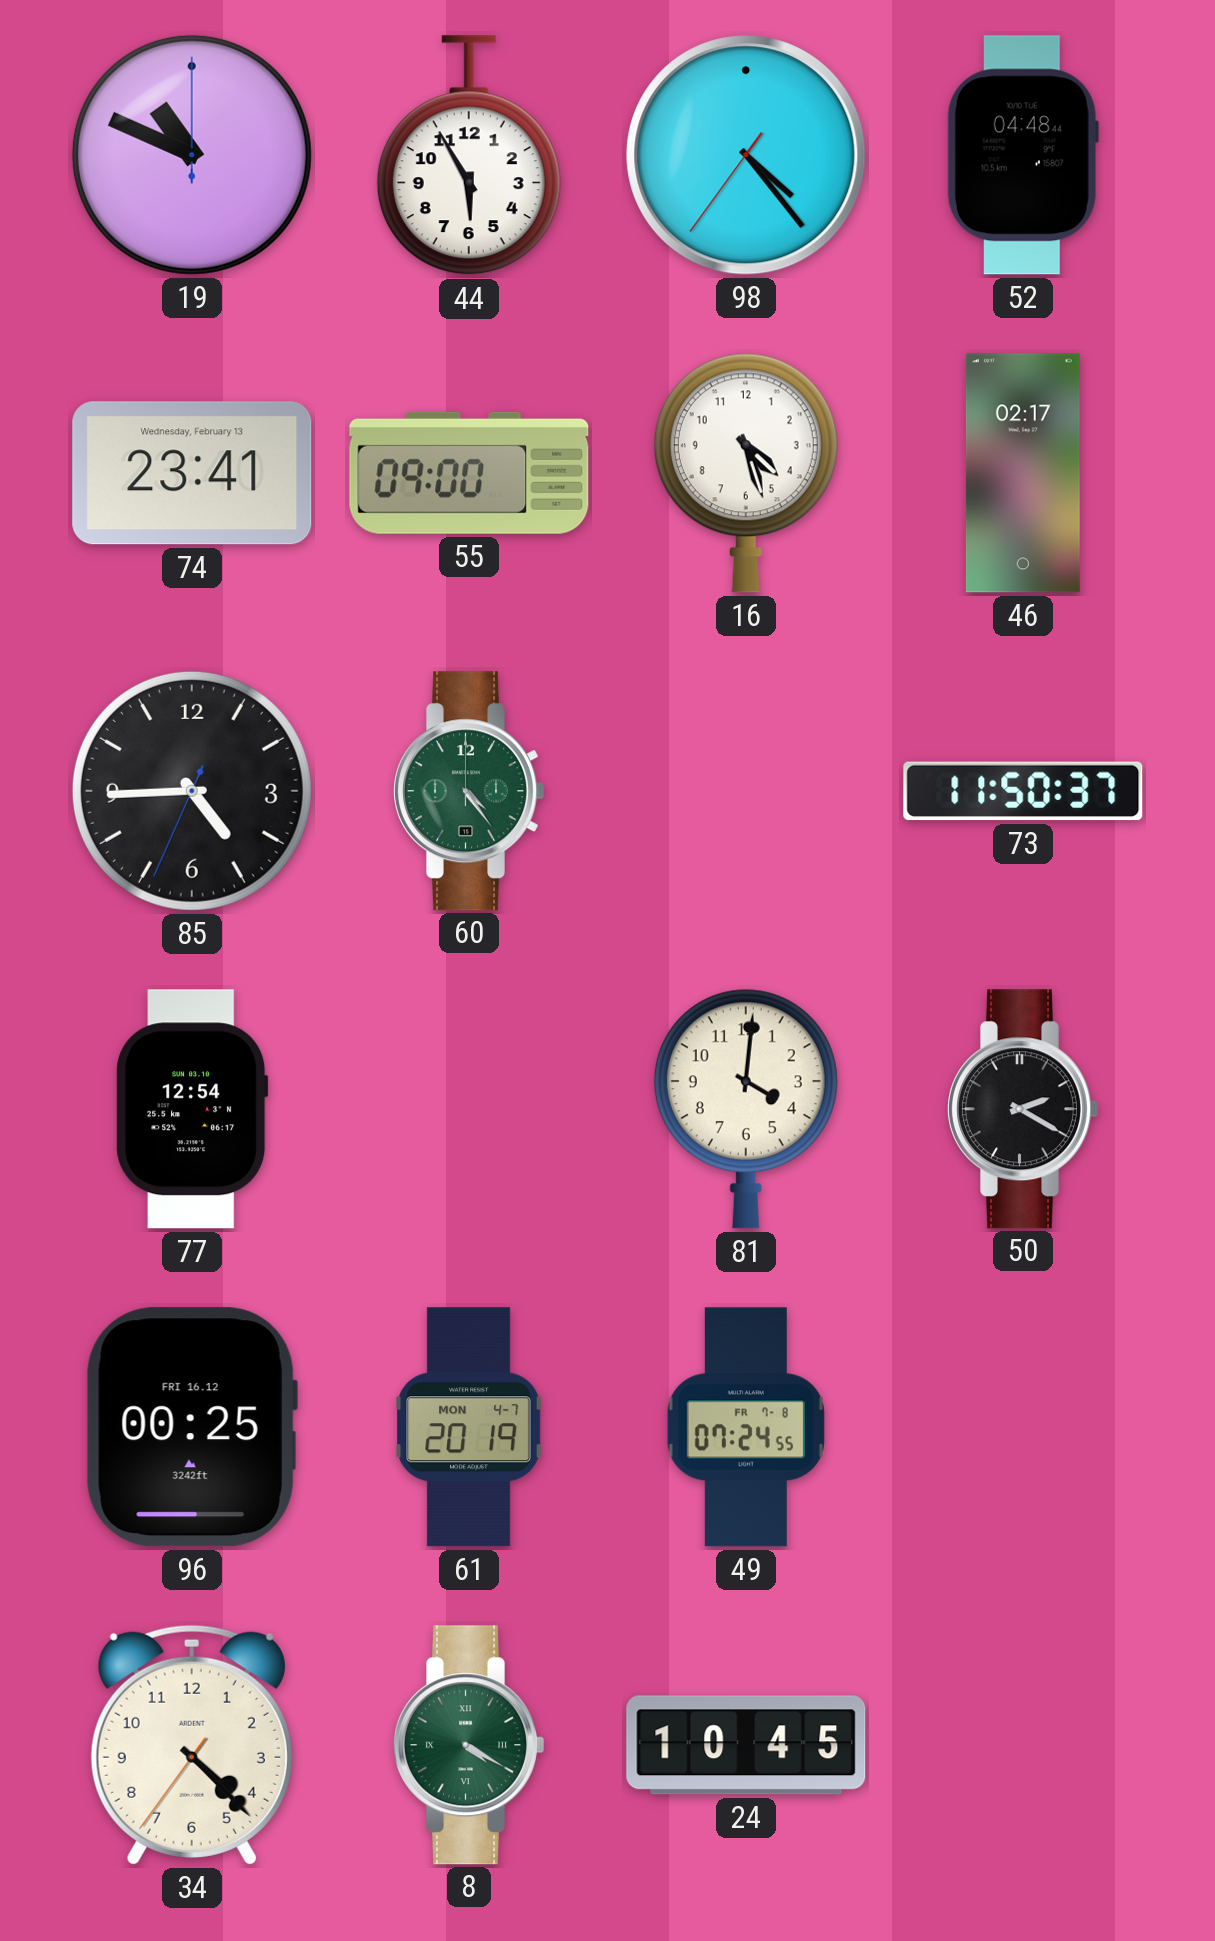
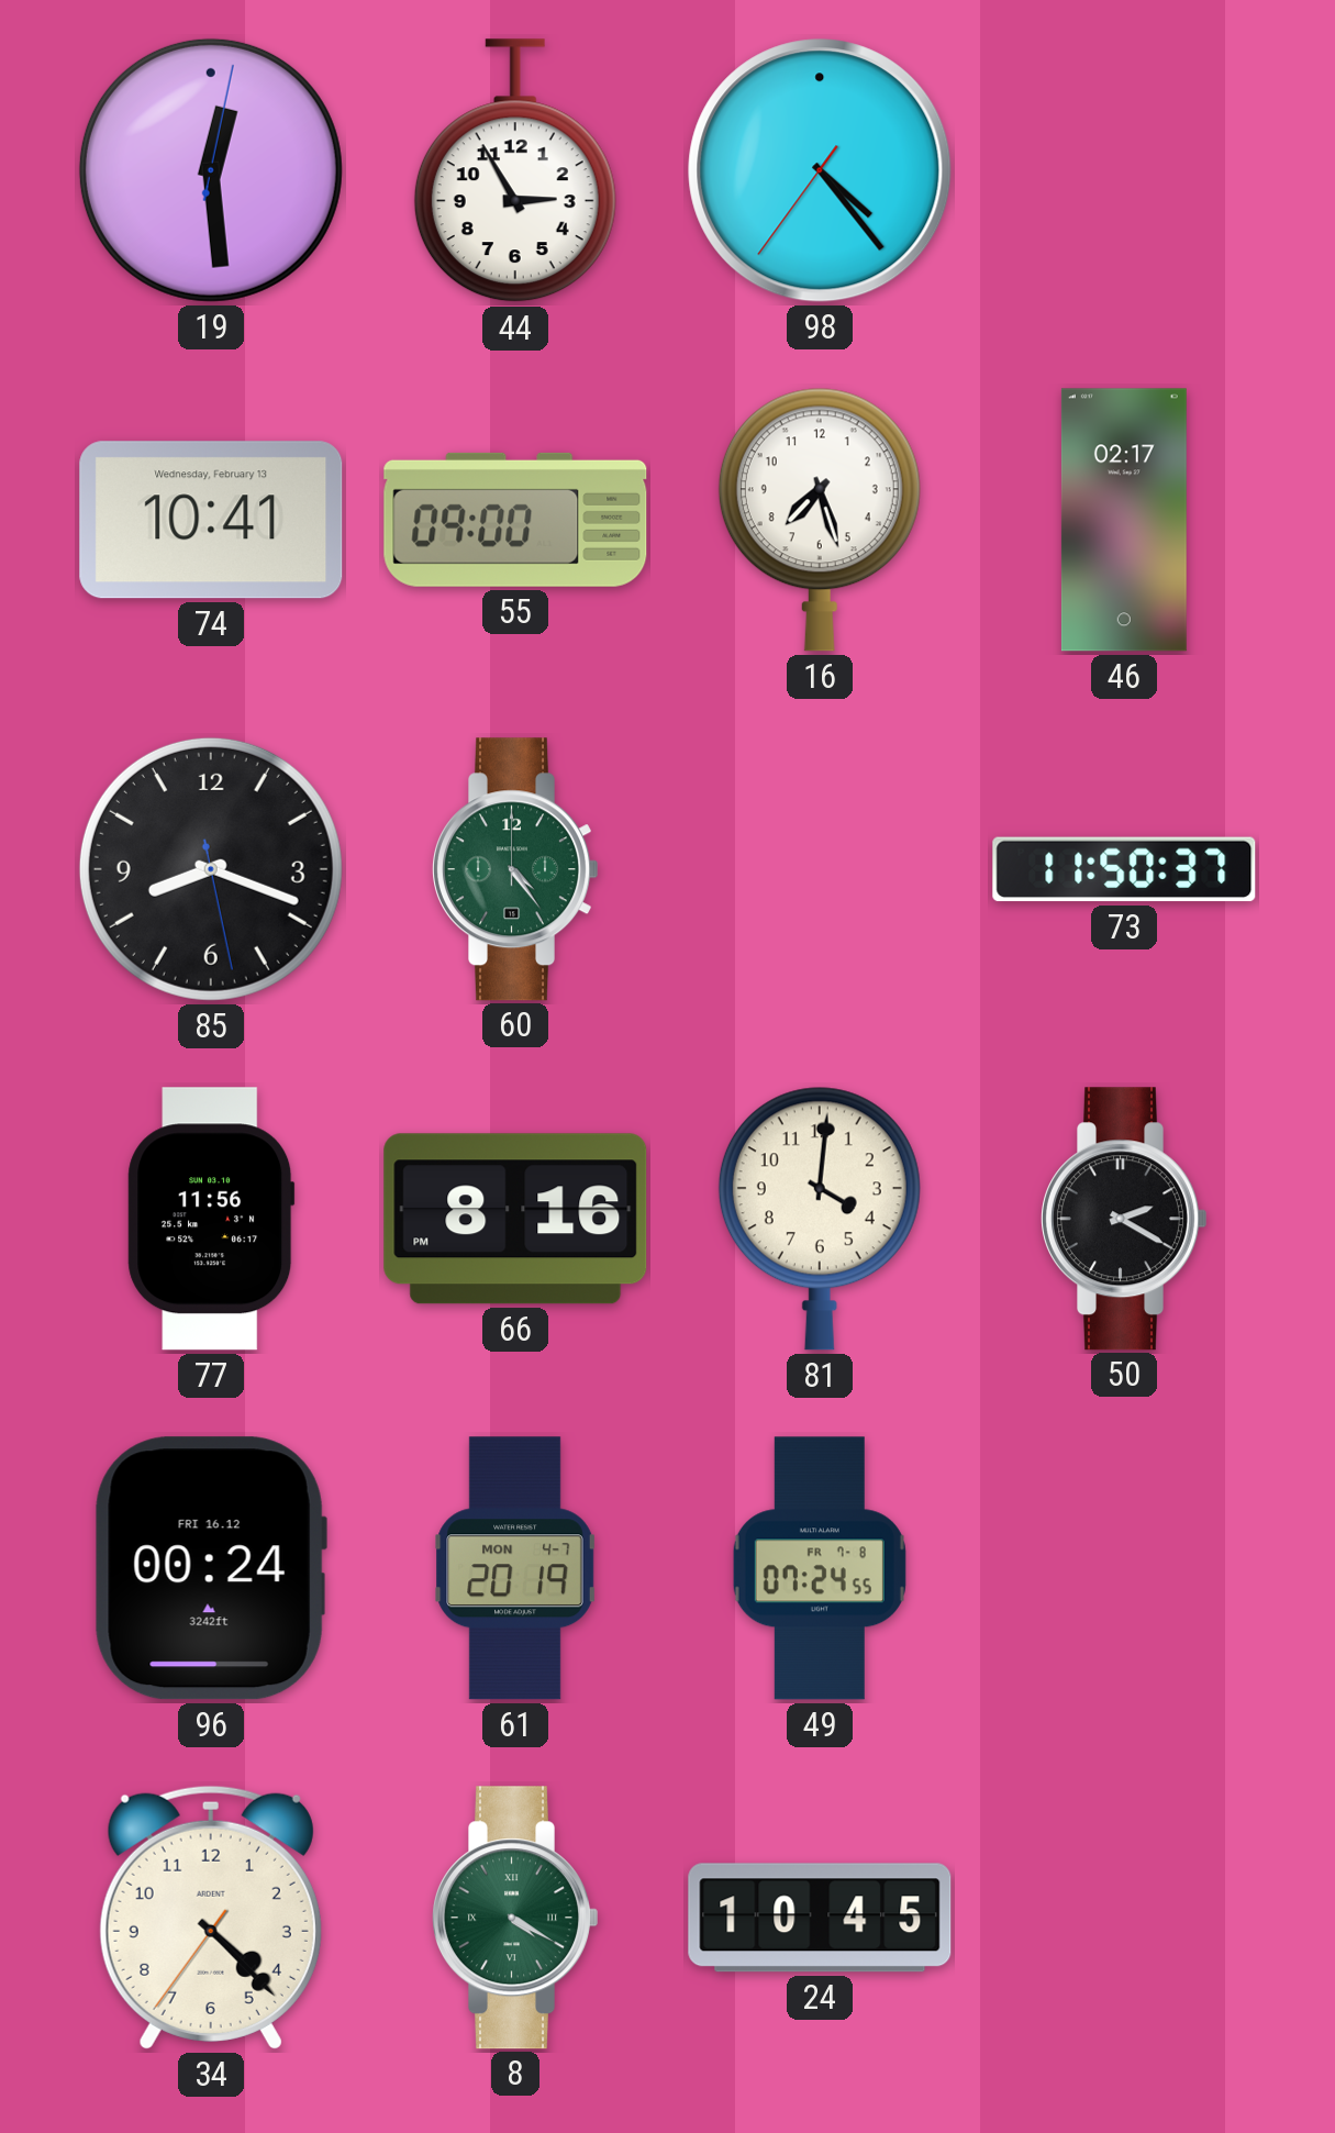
19: 10:49 -> 12:29
44: 5:55 -> 2:55
52: 04:48 -> none
74: 23:41 -> 10:41
16: 4:27 -> 7:27
85: 4:44 -> 8:18
77: 12:54 -> 11:56
66: none -> 8:16
96: 00:25 -> 00:24
